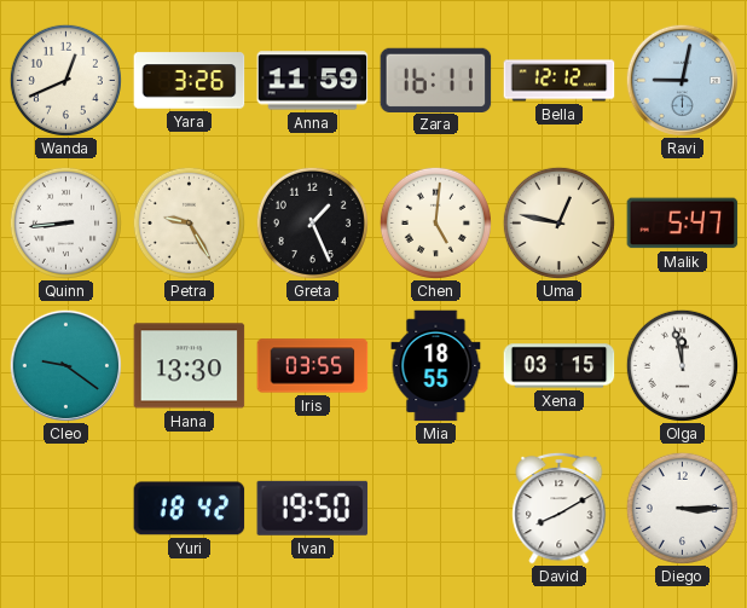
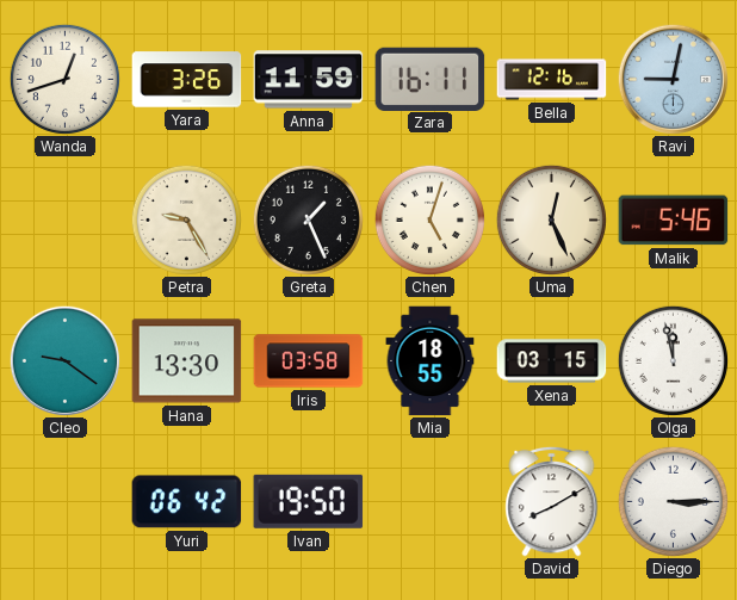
Wanda: 12:41 -> 12:42
Bella: 12:12 -> 12:16
Quinn: 8:44 -> none
Chen: 5:01 -> 5:03
Uma: 12:47 -> 12:26
Malik: 5:47 -> 5:46
Iris: 03:55 -> 03:58
Yuri: 18:42 -> 06:42
